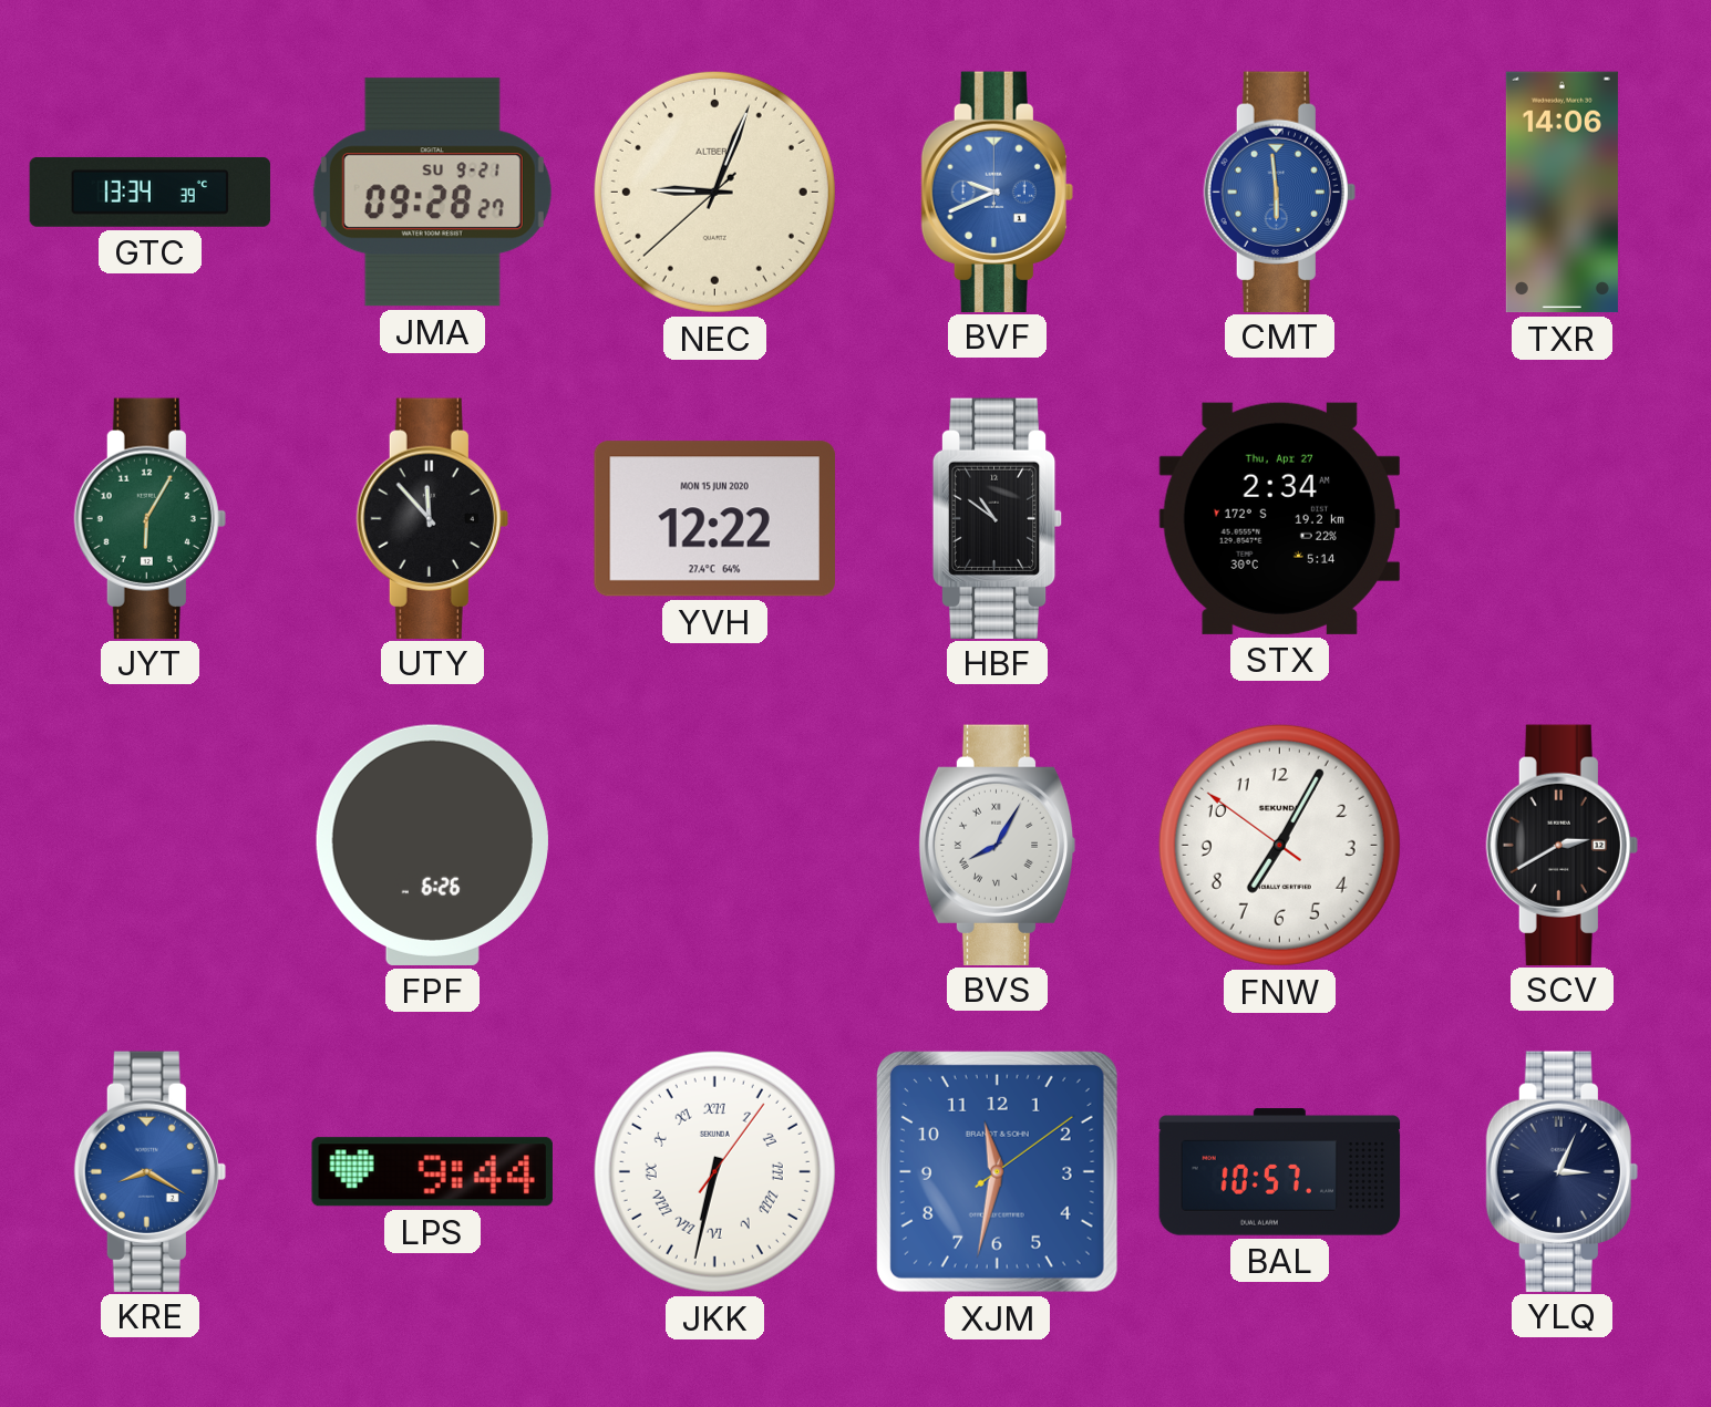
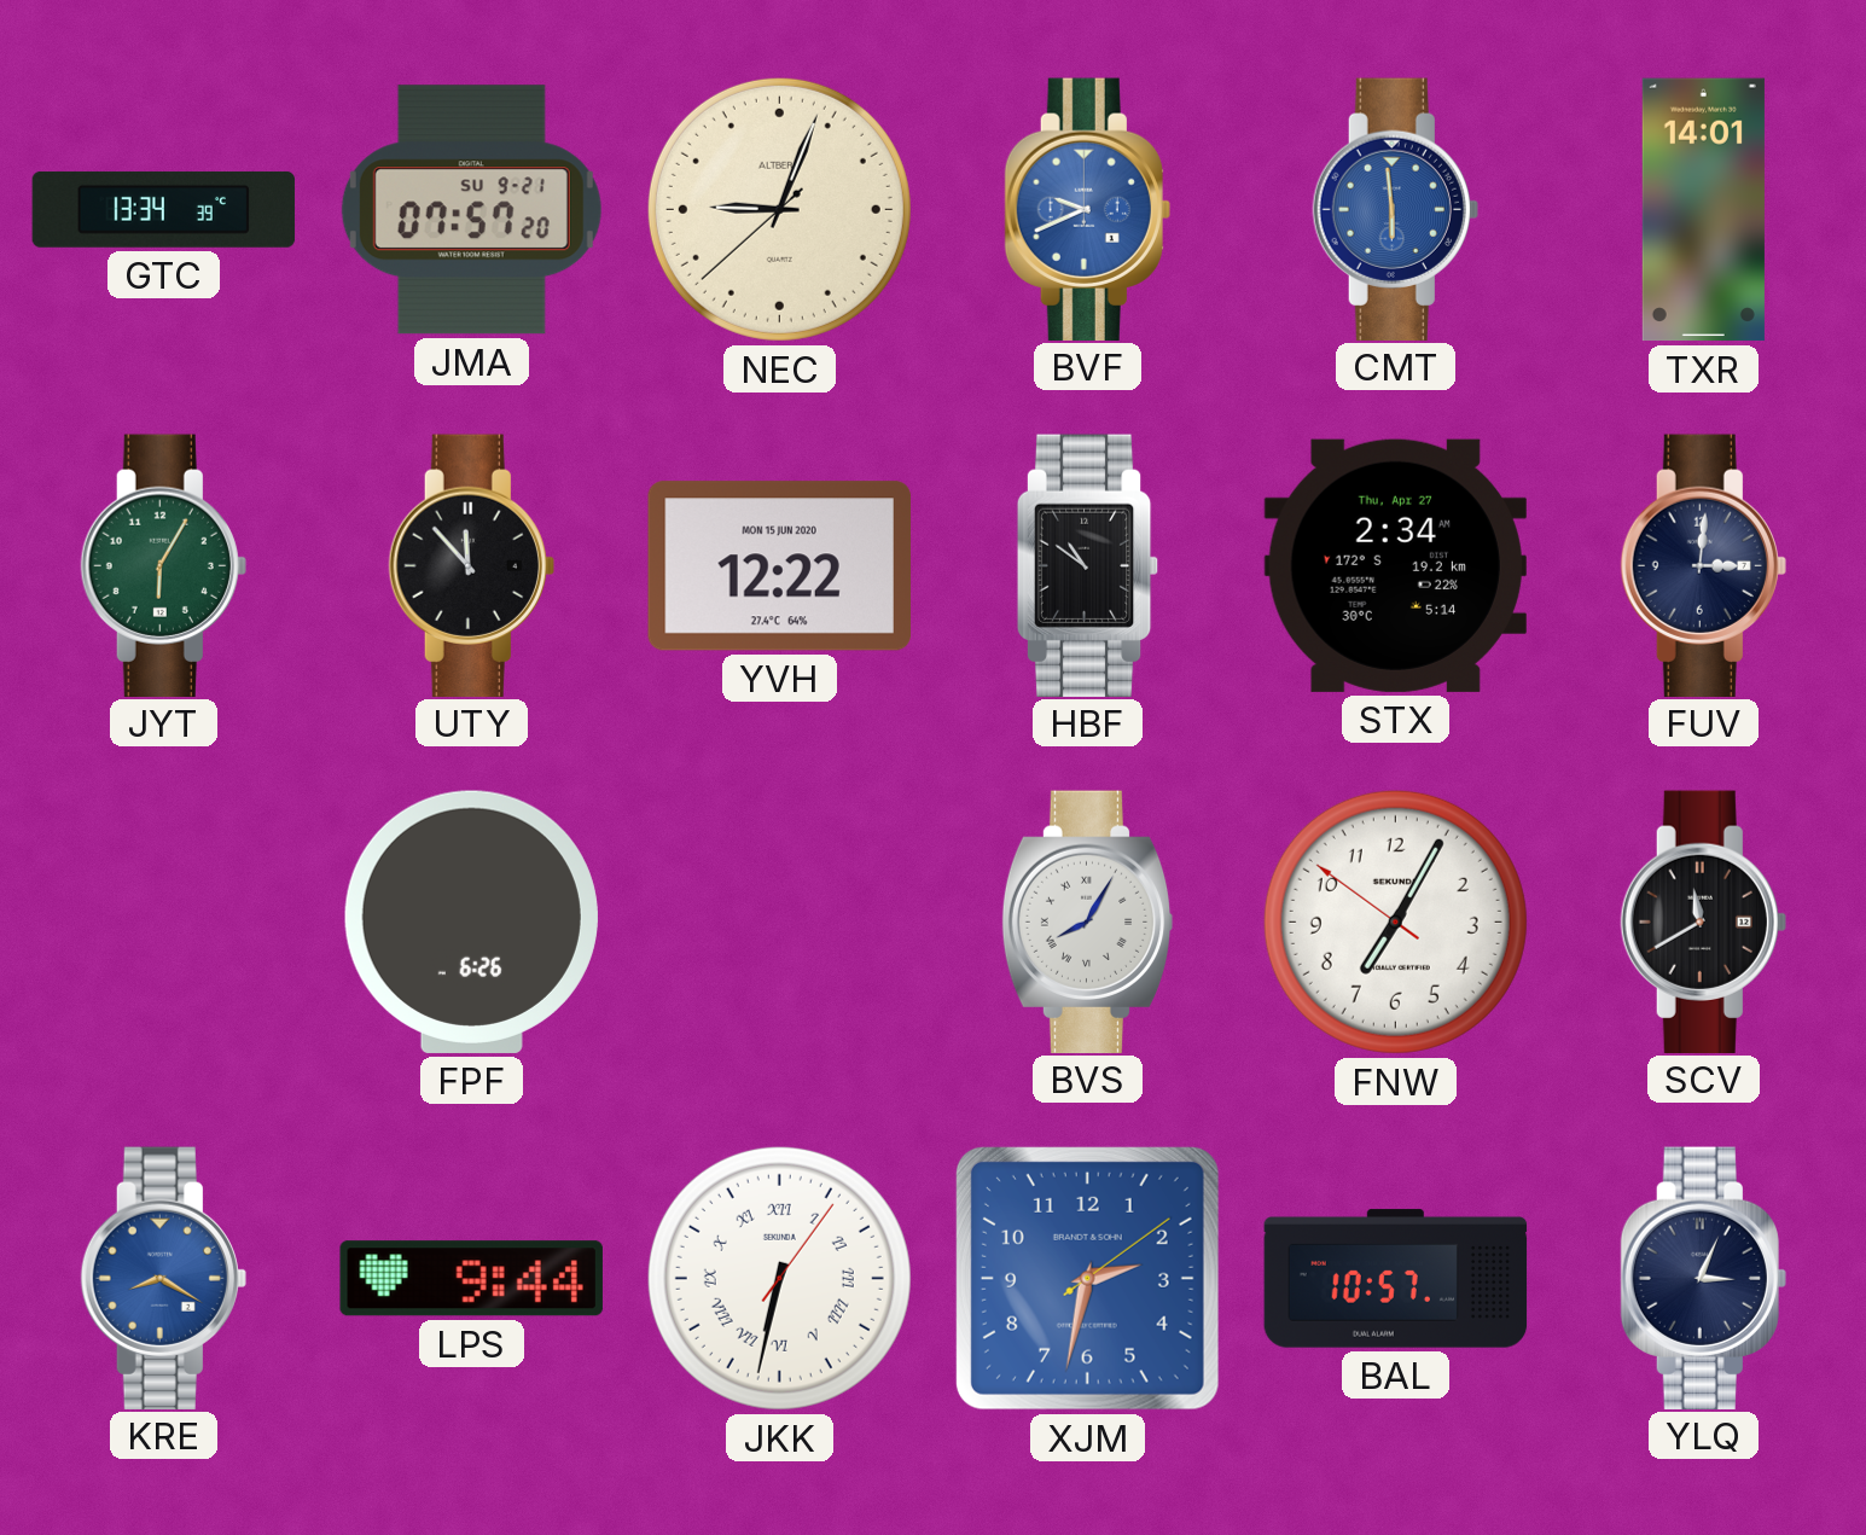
JMA: 09:28 -> 07:57
TXR: 14:06 -> 14:01
FUV: none -> 3:01
SCV: 2:40 -> 11:40
XJM: 11:32 -> 2:32
